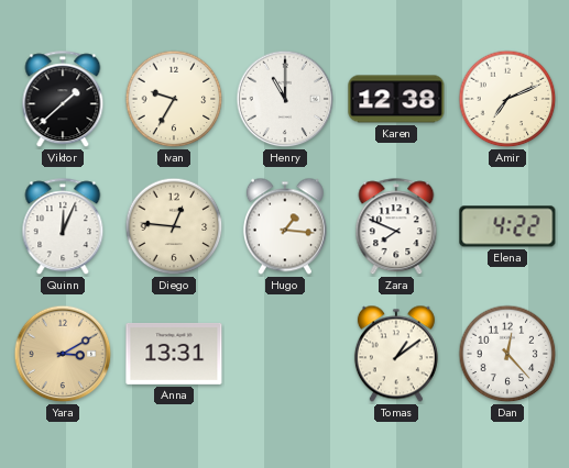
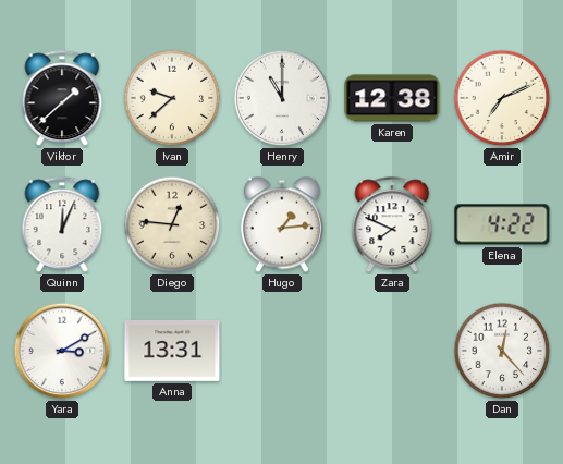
Ivan: 9:35 -> 9:38
Hugo: 1:16 -> 1:14
Yara dial: champagne -> white
Tomas: 1:09 -> none
